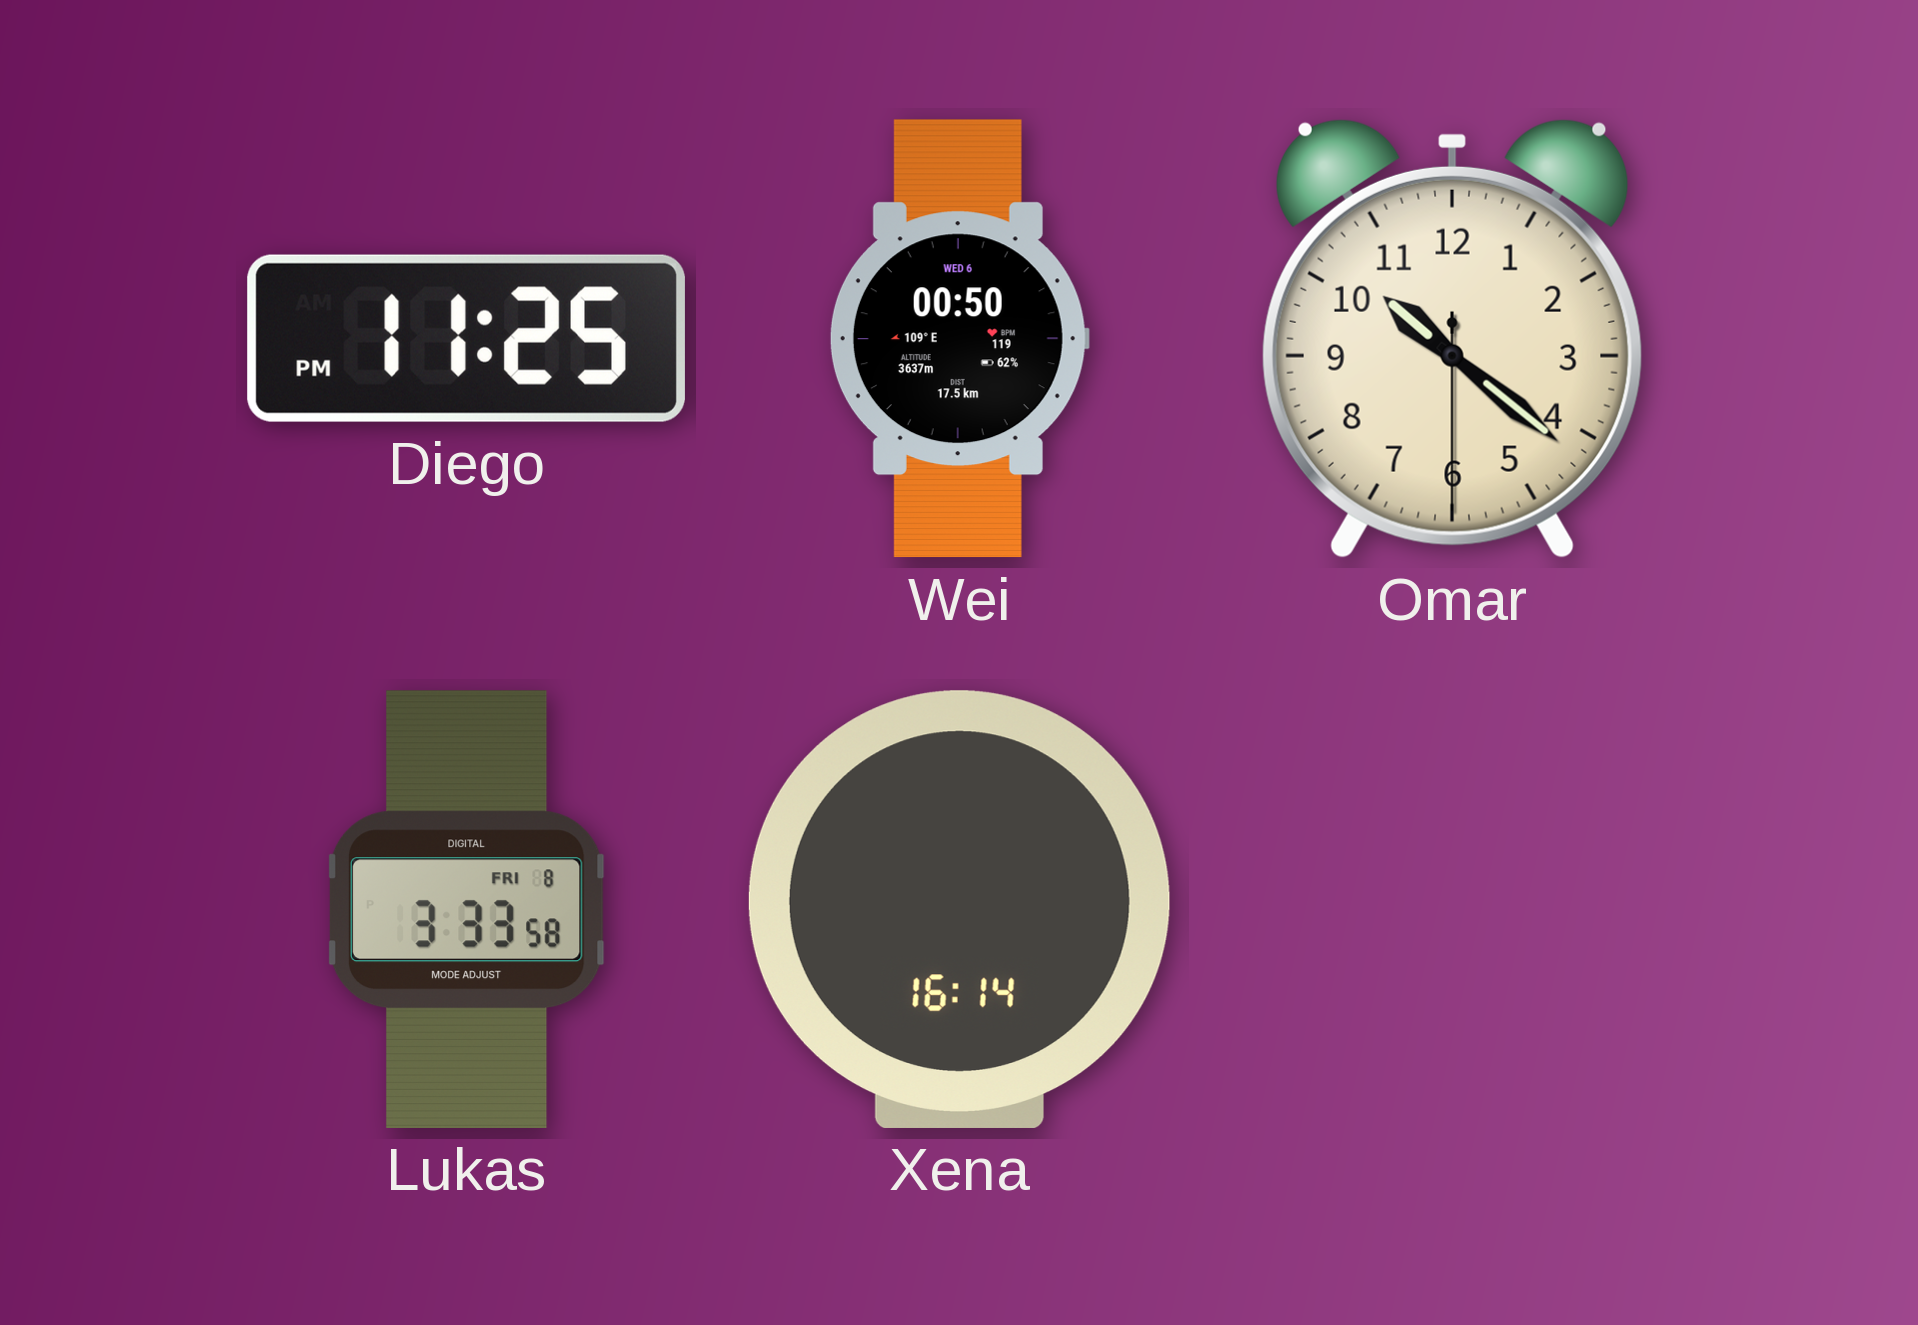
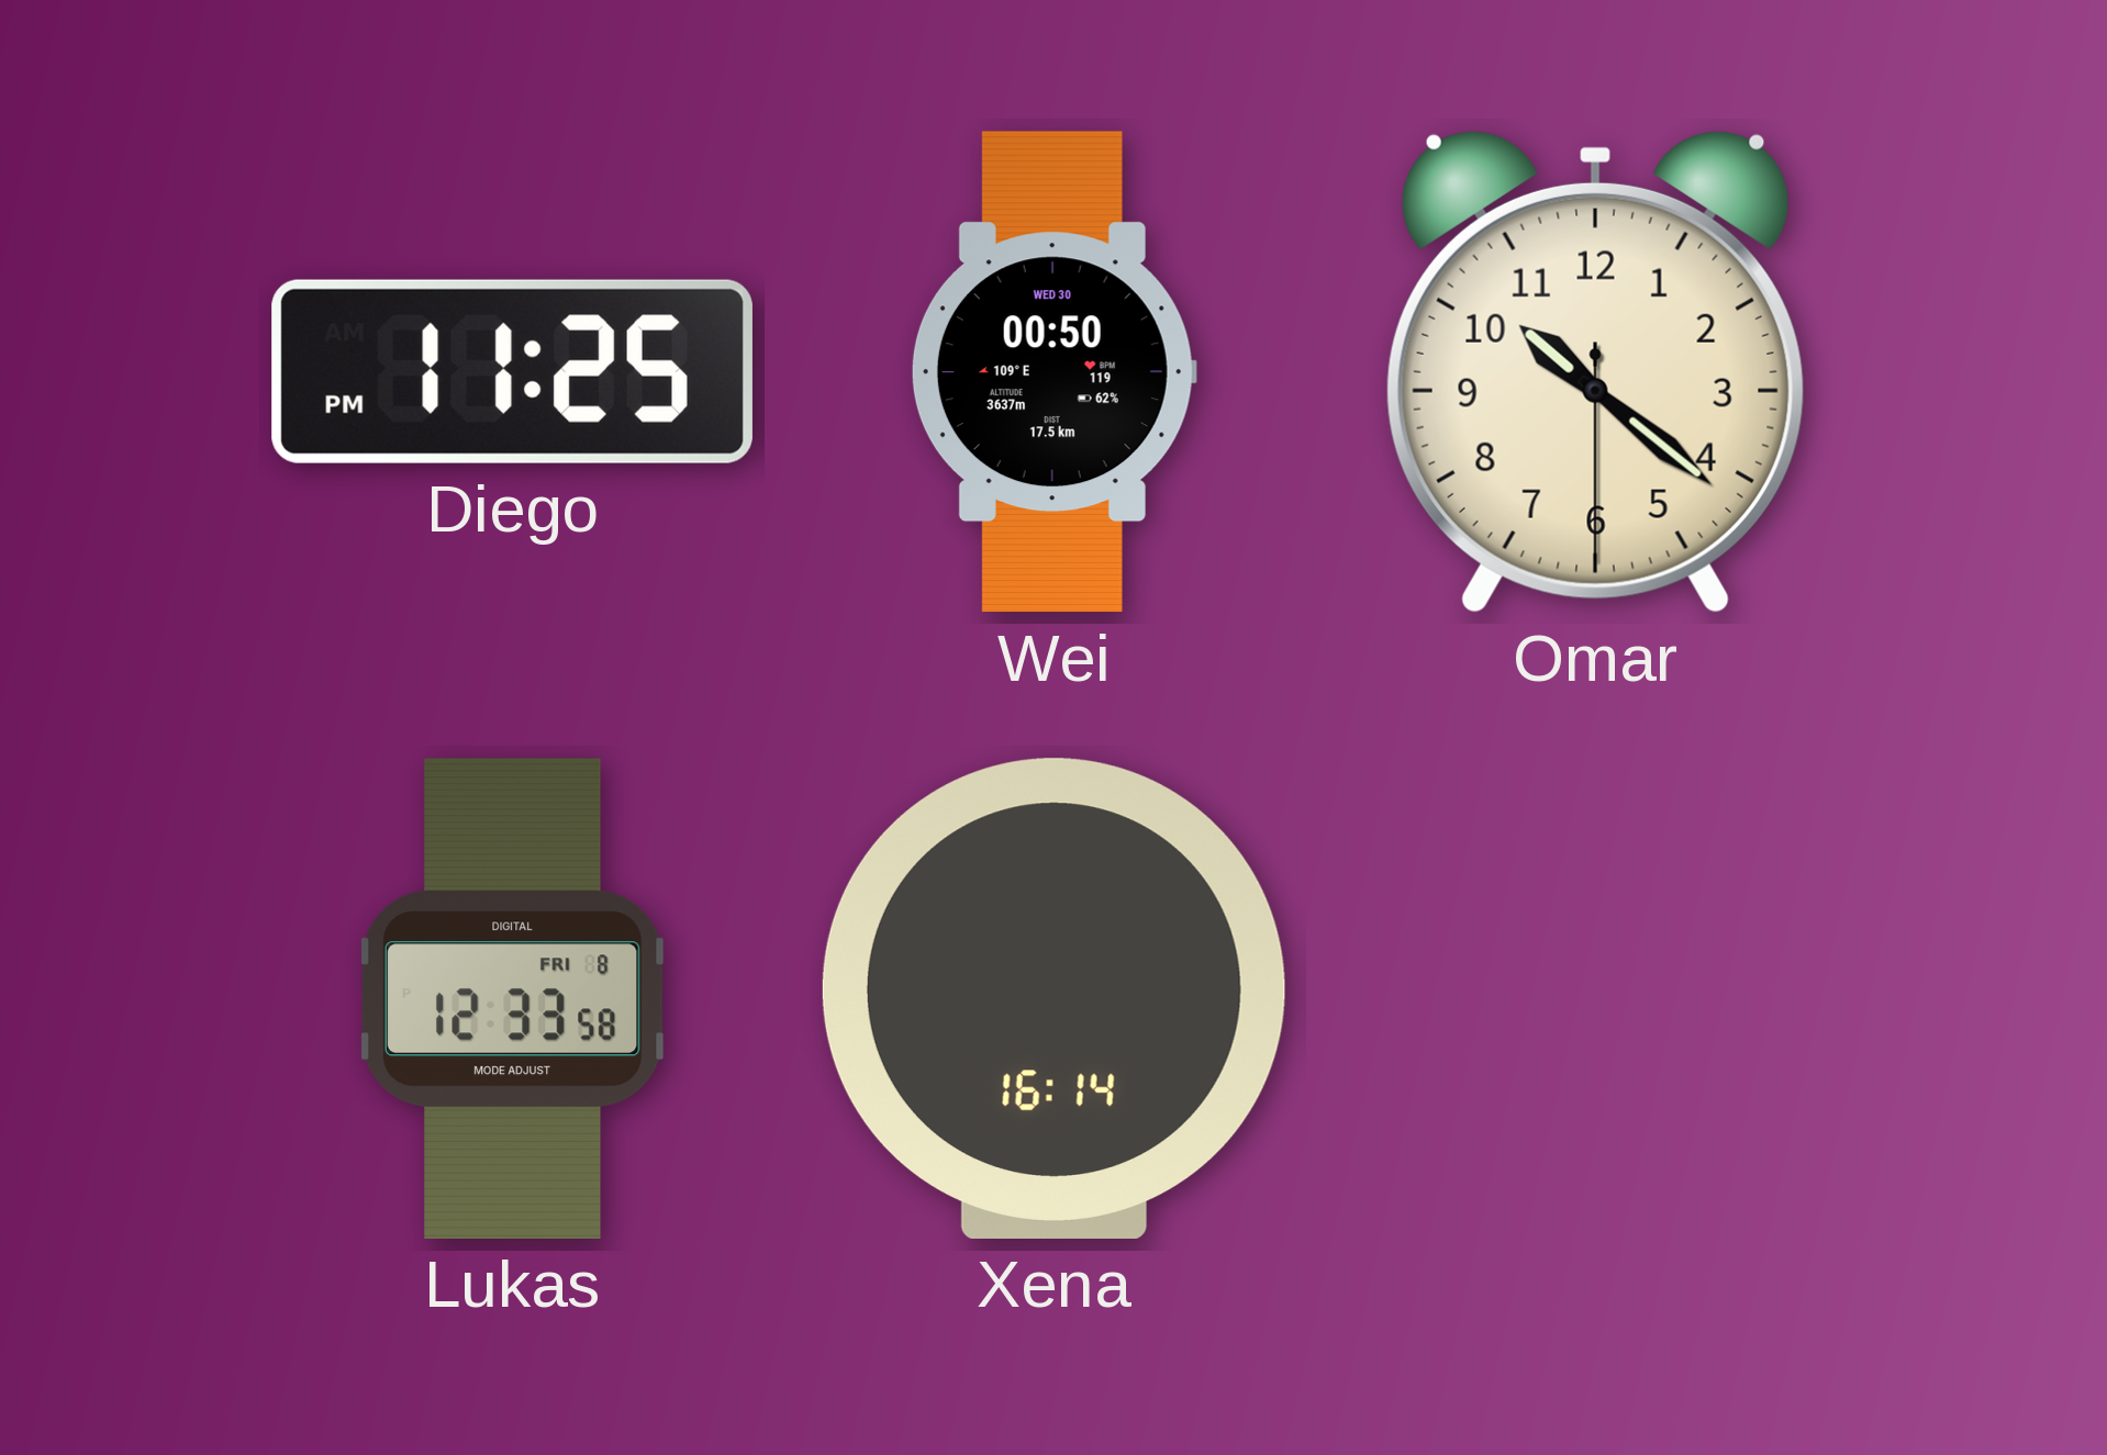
Wei date: WED 6 -> WED 30
Lukas: 3:33 -> 12:33
